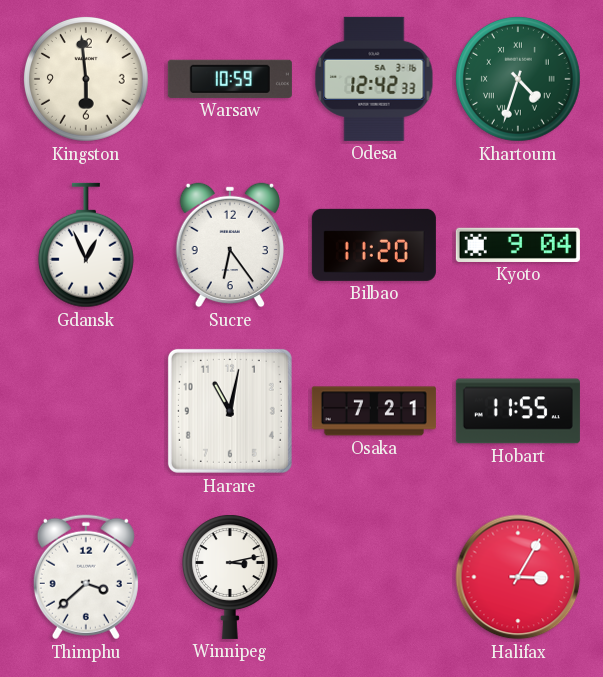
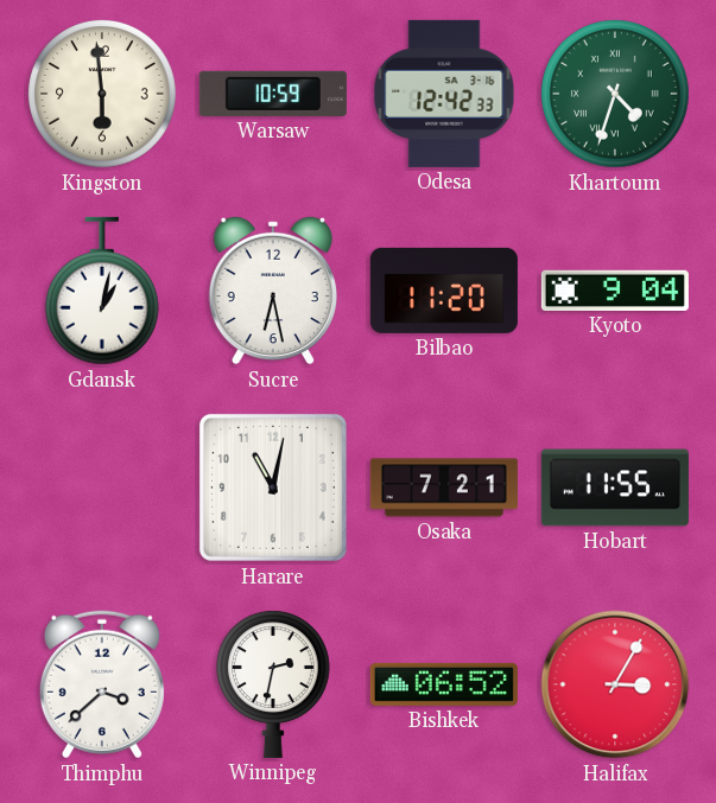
Gdansk: 12:56 -> 1:02
Sucre: 6:24 -> 6:28
Winnipeg: 3:13 -> 2:32
Bishkek: none -> 06:52
